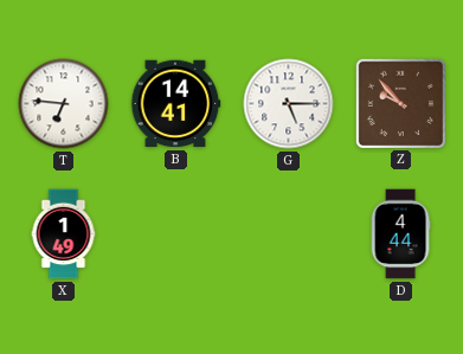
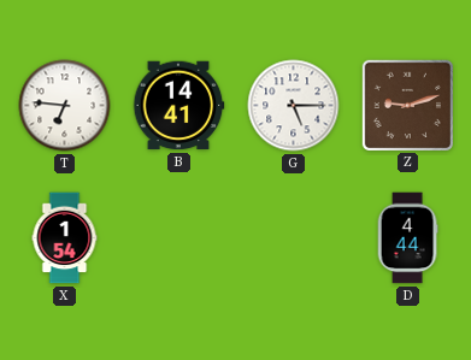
Z: 9:53 -> 9:12
X: 1:49 -> 1:54
